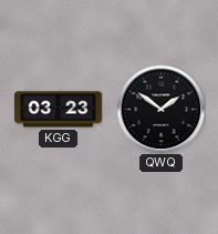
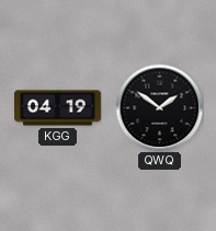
KGG: 03:23 -> 04:19
